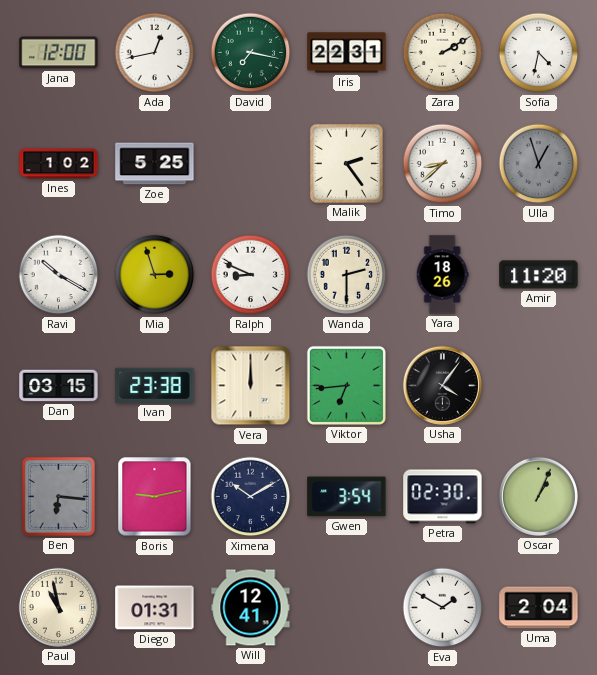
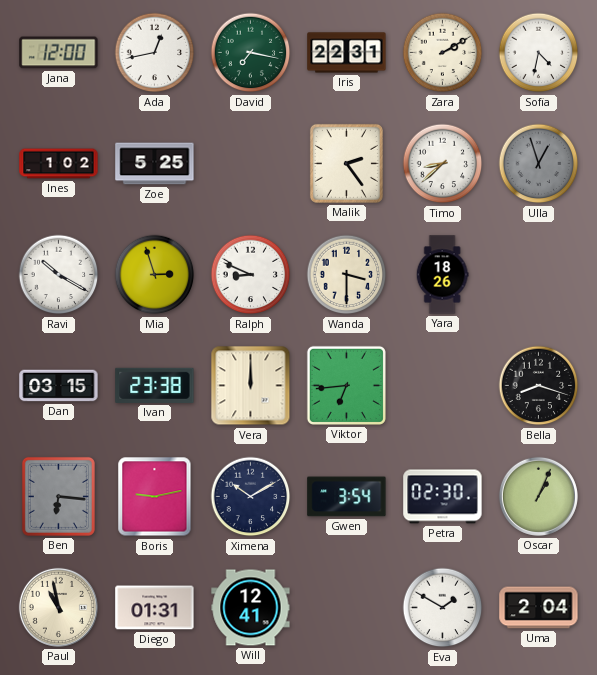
Wanda: 2:30 -> 3:30
Amir: 11:20 -> none
Usha: 4:06 -> none
Bella: none -> 8:18
